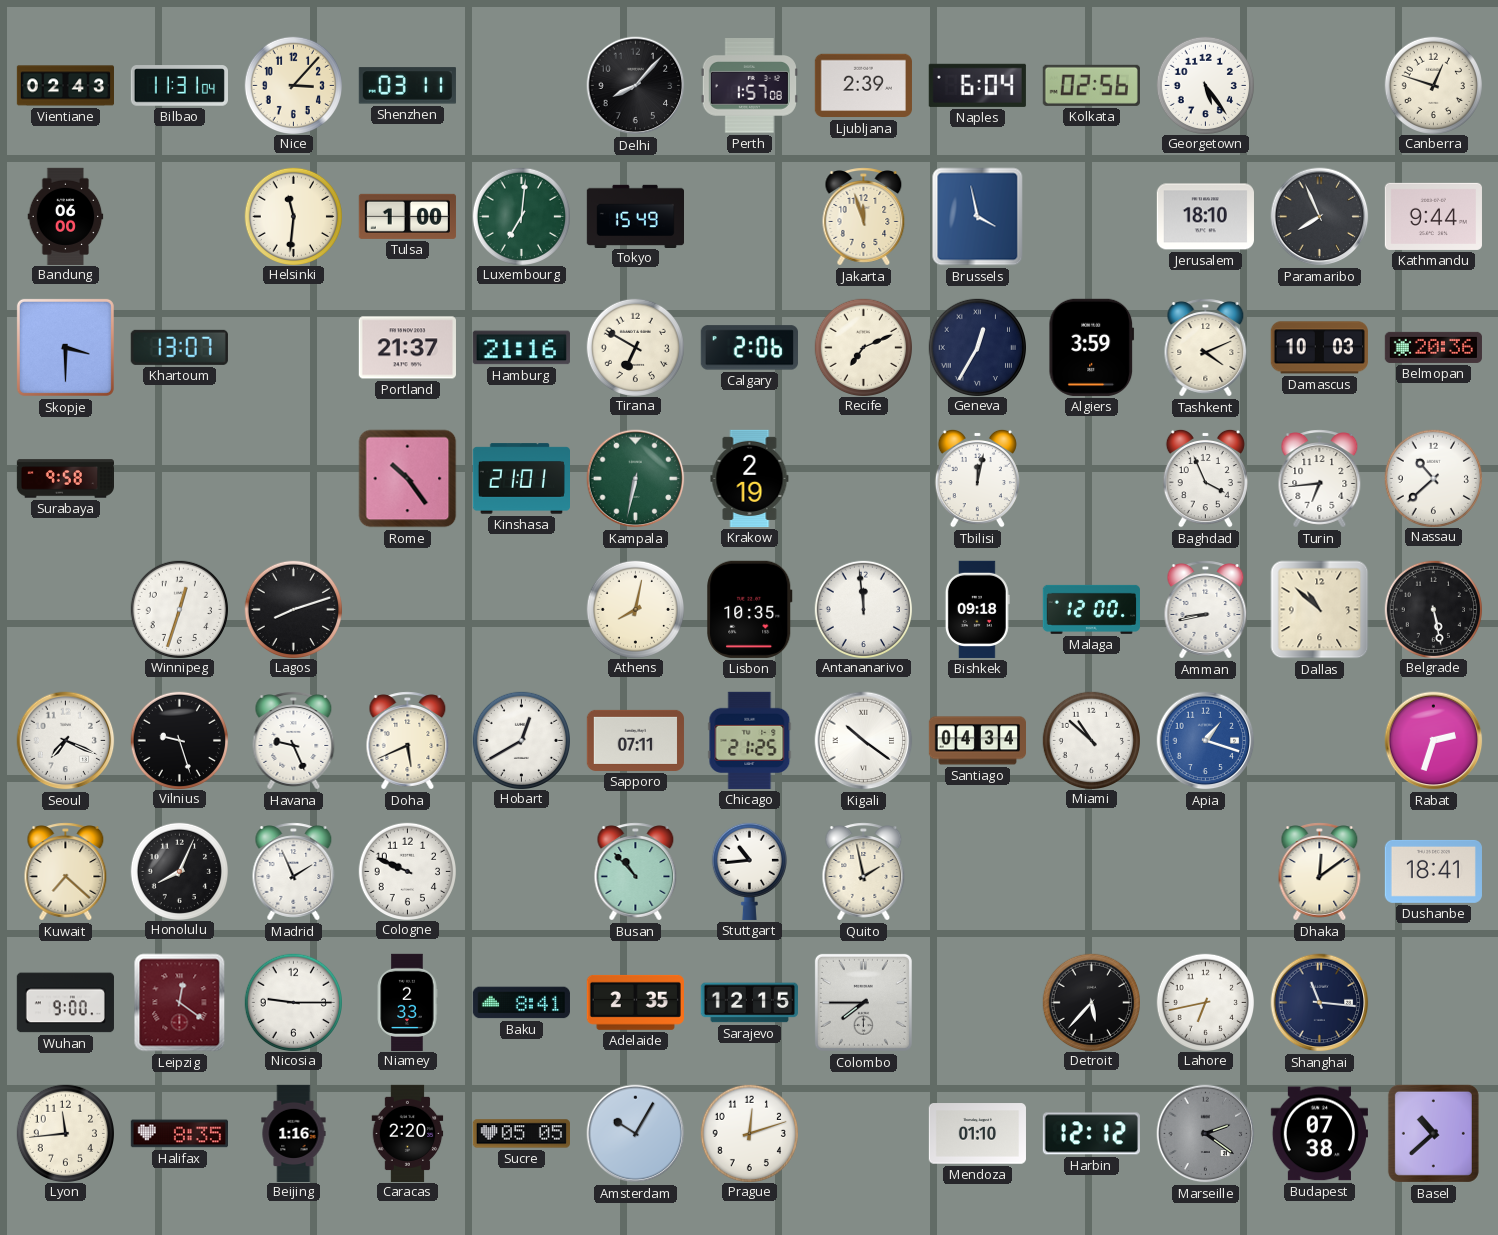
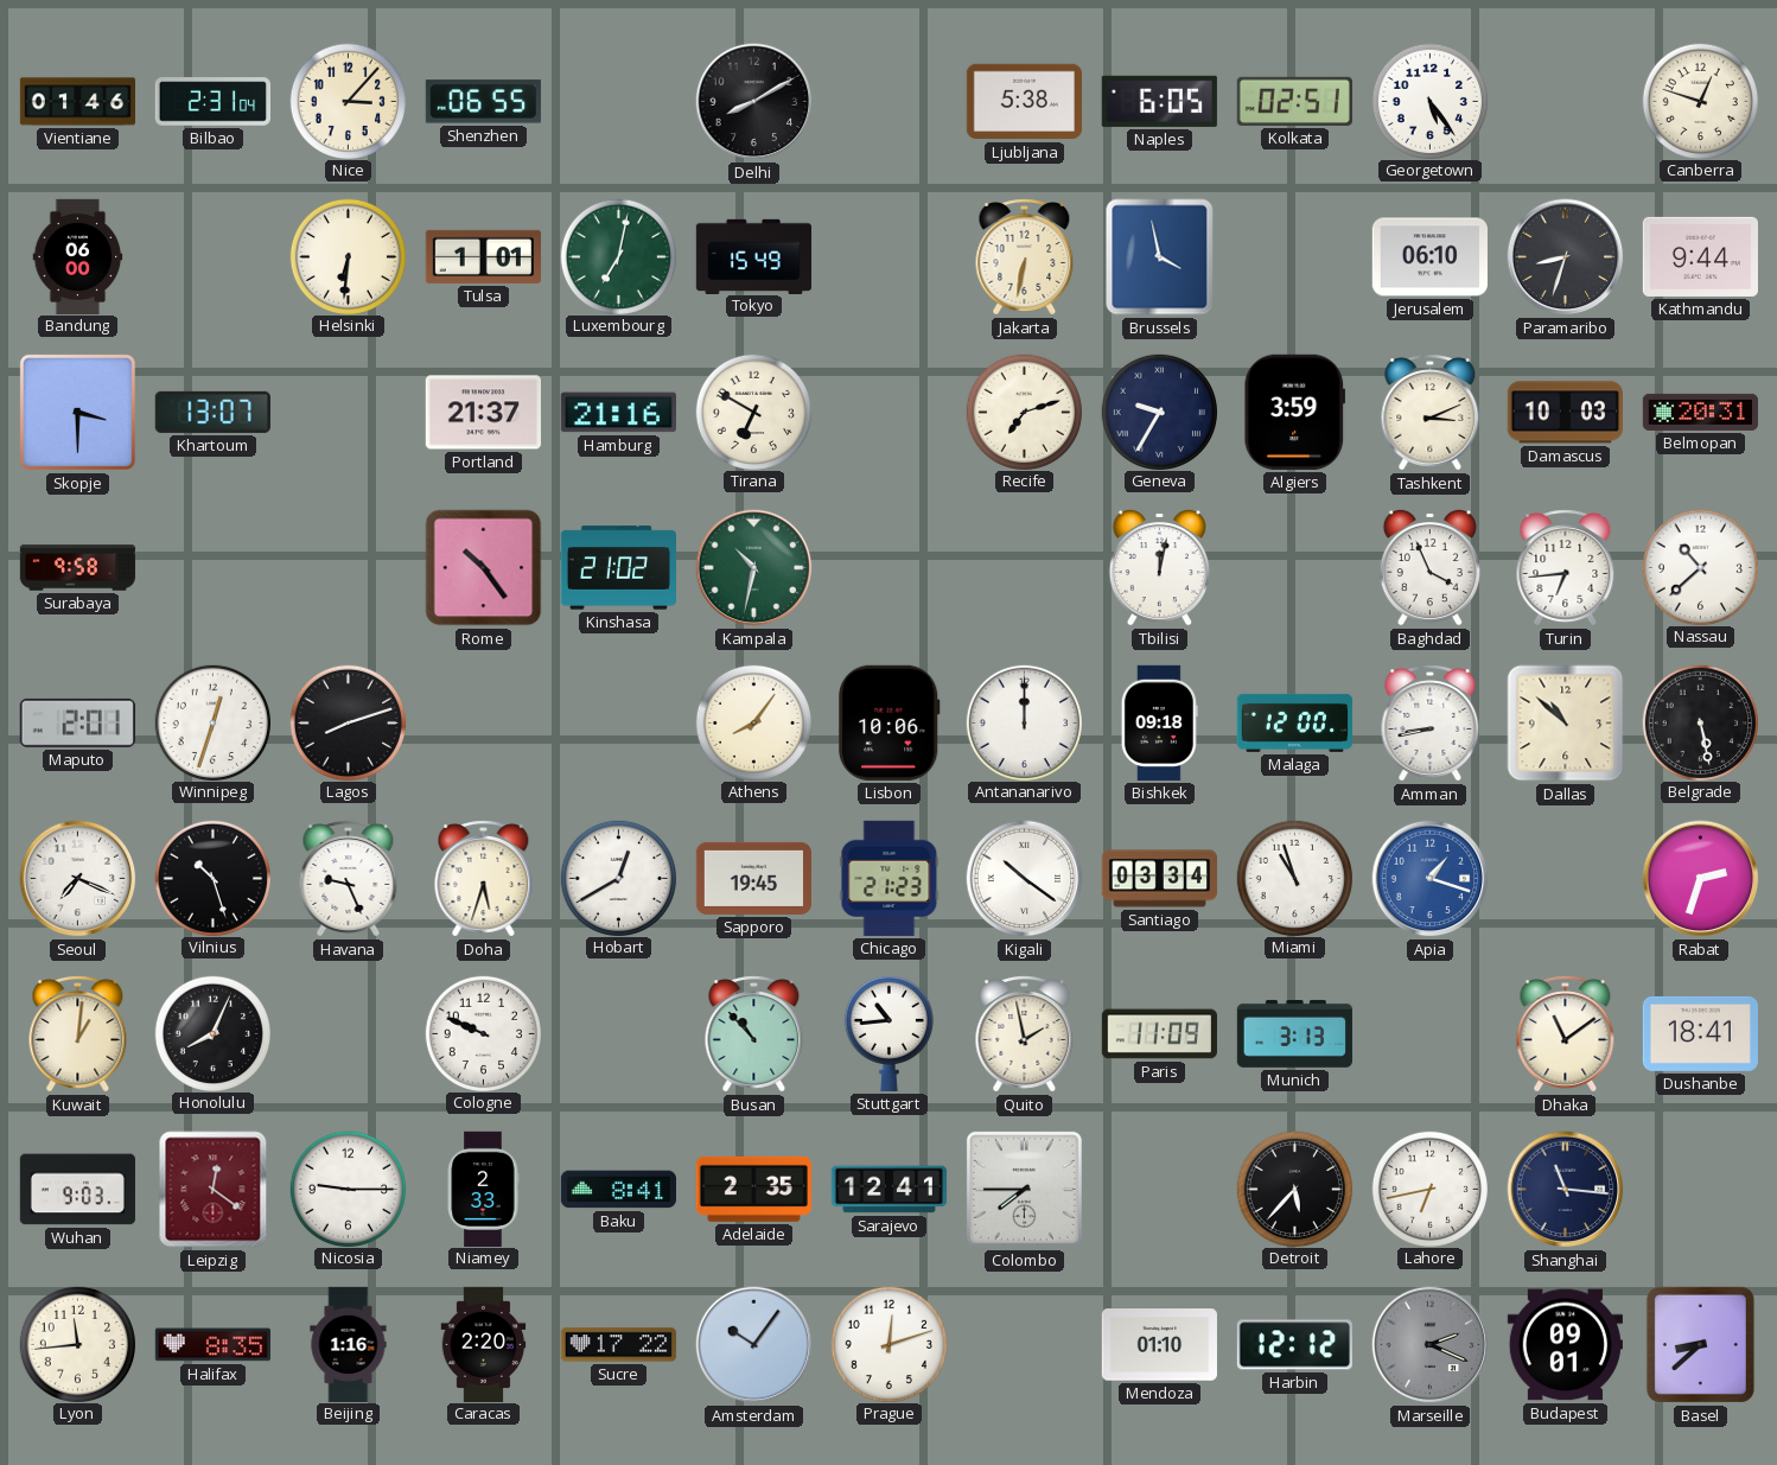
Vientiane: 02:43 -> 01:46
Bilbao: 11:31 -> 2:31
Shenzhen: 03:11 -> 06:55
Delhi: 8:07 -> 8:10
Perth: 1:57 -> none
Ljubljana: 2:39 -> 5:38
Naples: 6:04 -> 6:05
Kolkata: 02:56 -> 02:51
Helsinki: 11:31 -> 6:31
Tulsa: 1:00 -> 1:01
Luxembourg: 7:01 -> 7:02
Jakarta: 11:57 -> 6:32
Jerusalem: 18:10 -> 06:10
Paramaribo: 7:56 -> 8:33
Calgary: 2:06 -> none
Recife: 7:11 -> 7:12
Geneva: 12:35 -> 9:35
Tashkent: 4:11 -> 3:11
Belmopan: 20:36 -> 20:31
Kinshasa: 21:01 -> 21:02
Kampala: 6:32 -> 10:32
Krakow: 2:19 -> none
Maputo: none -> 2:01
Athens: 8:02 -> 8:06
Lisbon: 10:35 -> 10:06
Antananarivo: 11:59 -> 12:00
Vilnius: 9:27 -> 10:27
Doha: 5:41 -> 5:33
Sapporo: 07:11 -> 19:45
Chicago: 21:25 -> 21:23
Santiago: 04:34 -> 03:34
Miami: 10:52 -> 10:57
Kuwait: 7:22 -> 1:01
Madrid: 1:56 -> none
Paris: none -> 11:09
Munich: none -> 3:13
Dhaka: 12:09 -> 11:09
Wuhan: 9:00 -> 9:03
Sarajevo: 12:15 -> 12:41
Sucre: 05:05 -> 17:22
Amsterdam: 10:05 -> 10:06
Marseille: 2:21 -> 2:19
Budapest: 07:38 -> 09:01
Basel: 10:38 -> 8:38
